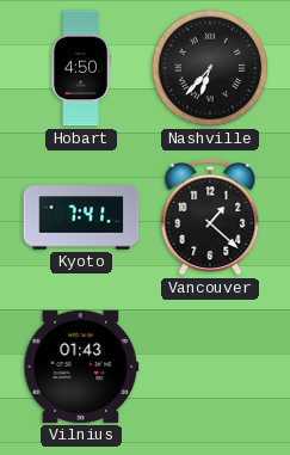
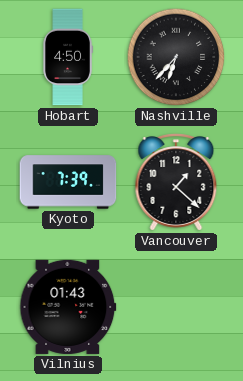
Kyoto: 7:41 -> 7:39
